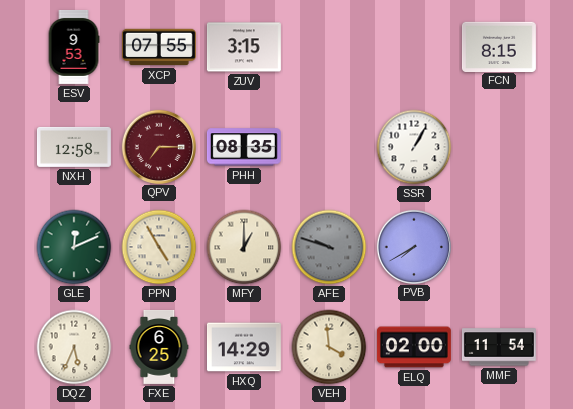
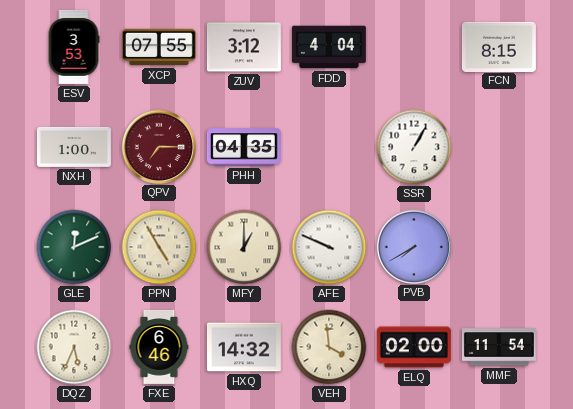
ESV: 9:53 -> 3:53
ZUV: 3:15 -> 3:12
FDD: none -> 4:04
NXH: 12:58 -> 1:00
PHH: 08:35 -> 04:35
AFE: 9:48 -> 9:49
AFE dial: grey -> white
FXE: 6:25 -> 6:46
HXQ: 14:29 -> 14:32
